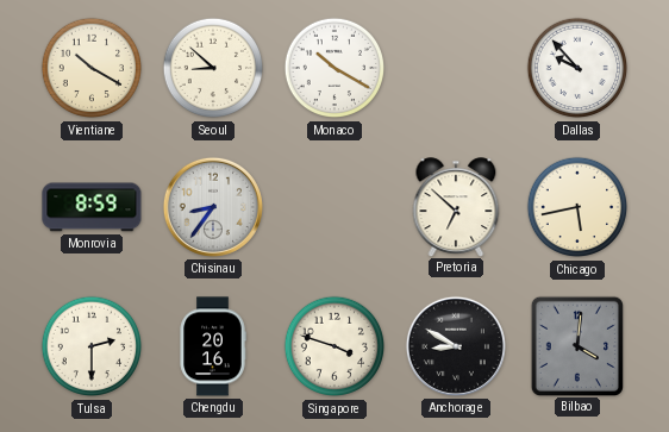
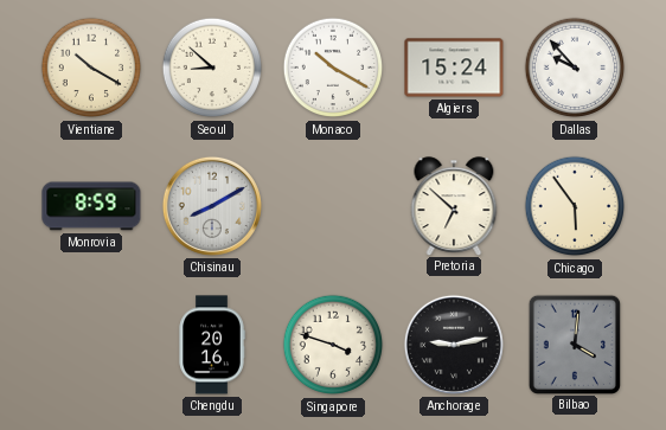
Algiers: none -> 15:24
Chisinau: 8:36 -> 8:10
Chicago: 5:43 -> 5:54
Tulsa: 2:30 -> none
Anchorage: 8:50 -> 9:13
